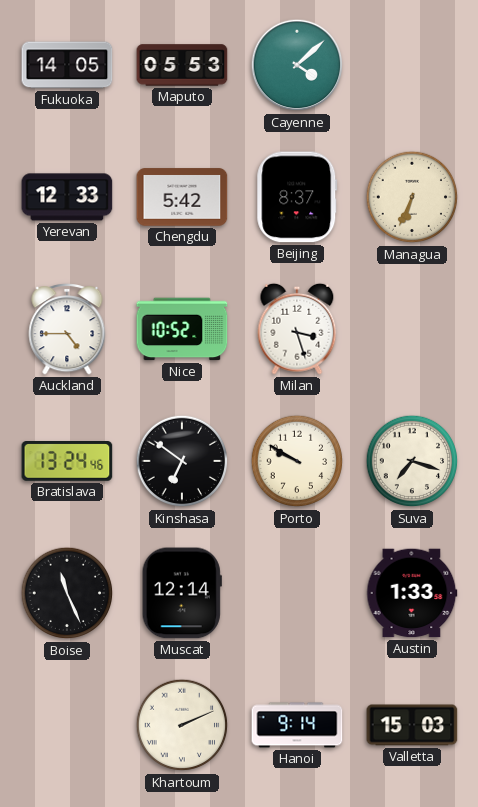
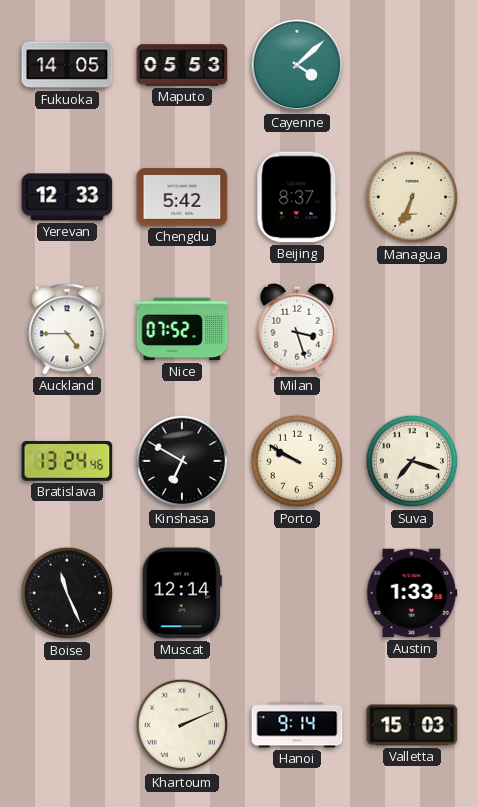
Nice: 10:52 -> 07:52
Kinshasa: 6:51 -> 6:50
